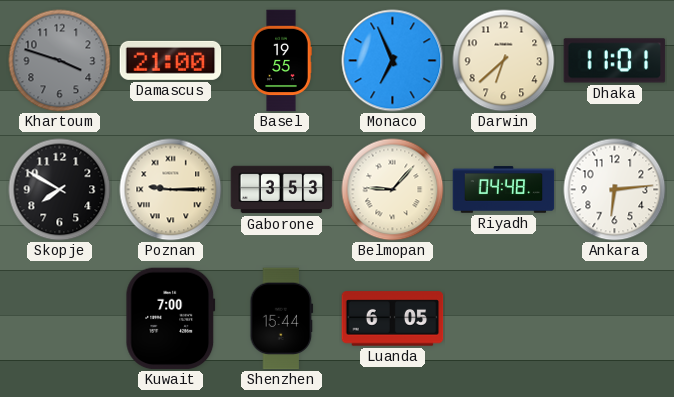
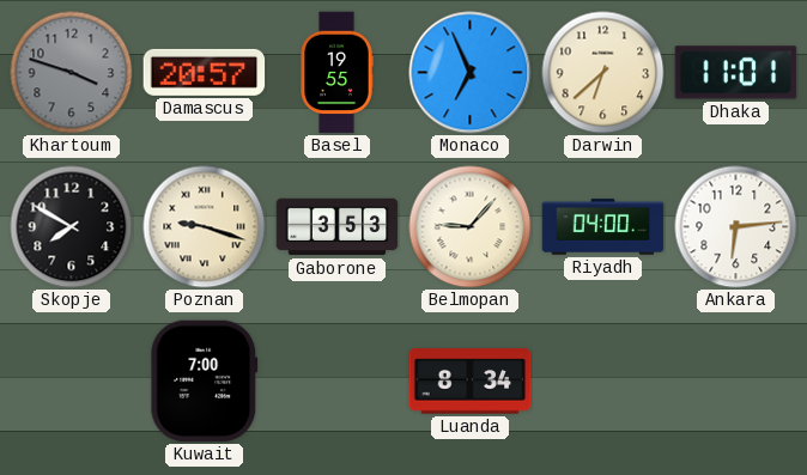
Damascus: 21:00 -> 20:57
Poznan: 9:15 -> 9:18
Riyadh: 04:48 -> 04:00
Shenzhen: 15:44 -> none
Luanda: 6:05 -> 8:34
